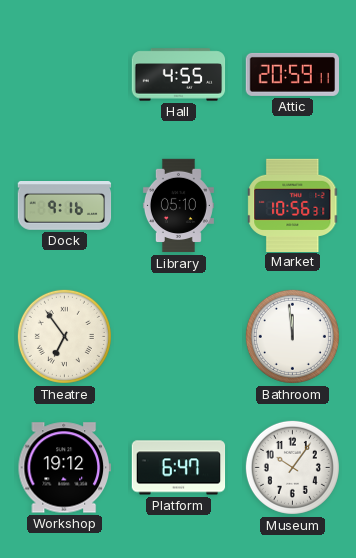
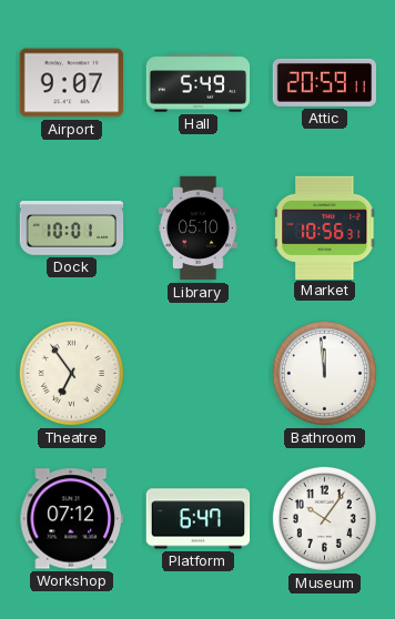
Airport: none -> 9:07
Hall: 4:55 -> 5:49
Dock: 9:16 -> 10:01
Workshop: 19:12 -> 07:12
